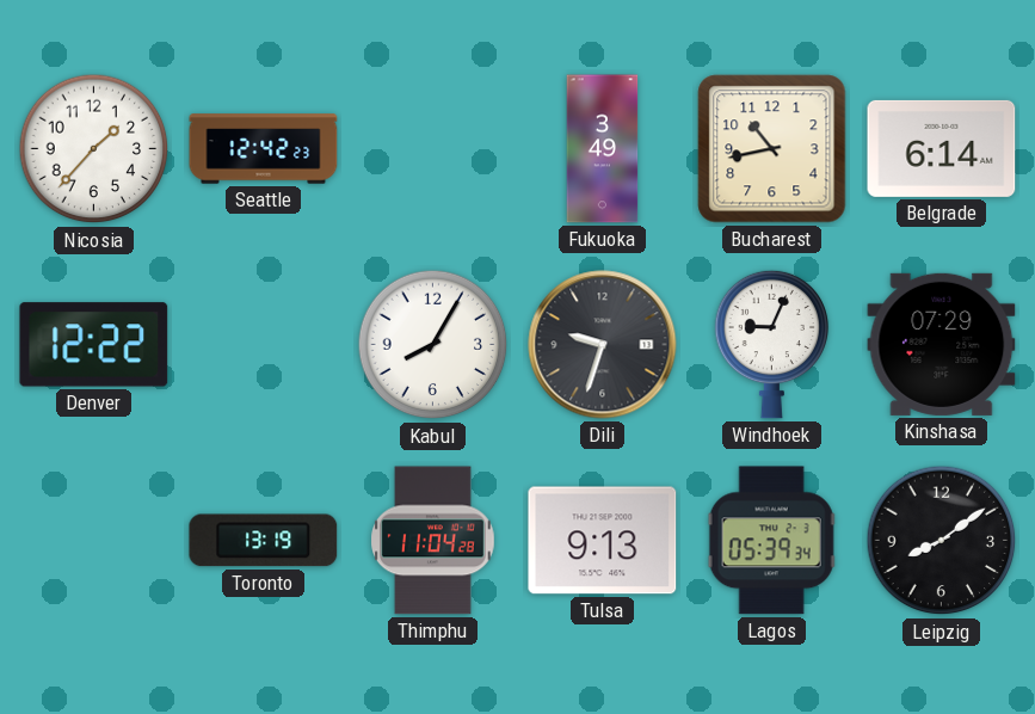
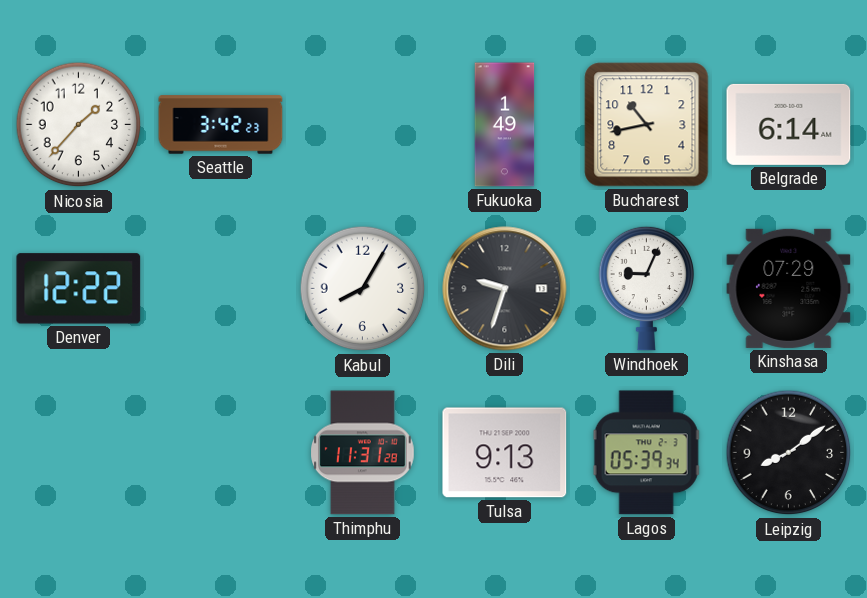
Seattle: 12:42 -> 3:42
Fukuoka: 3:49 -> 1:49
Toronto: 13:19 -> none
Thimphu: 11:04 -> 11:31
